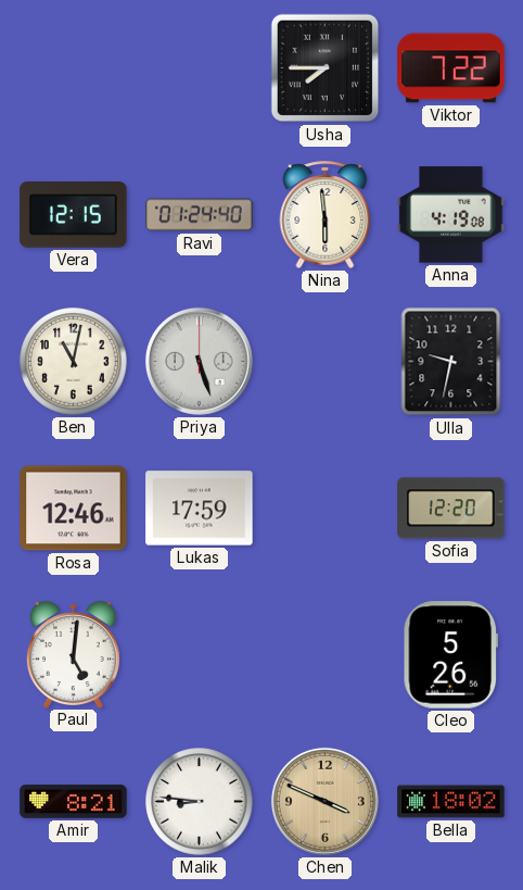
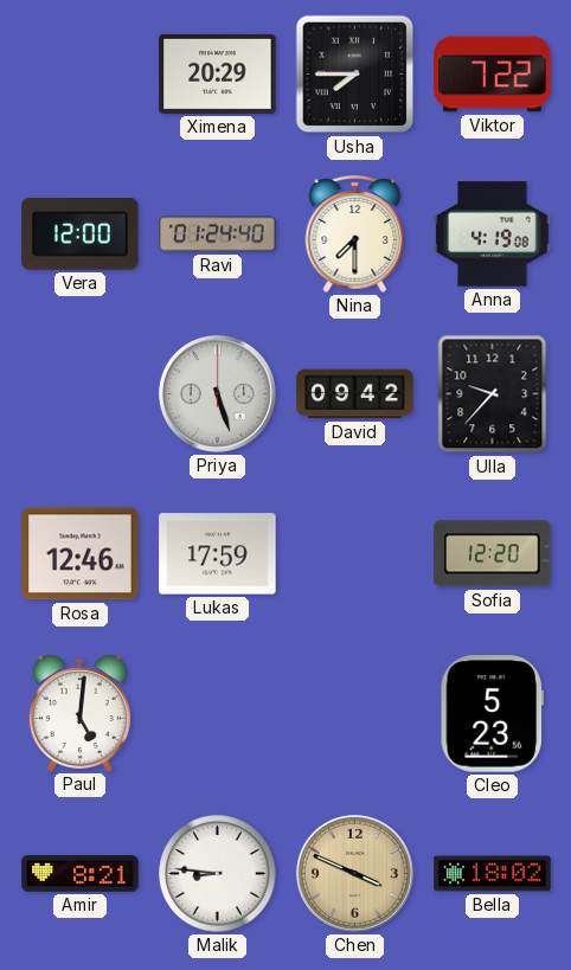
Ximena: none -> 20:29
Vera: 12:15 -> 12:00
Nina: 5:59 -> 7:30
Ben: 11:02 -> none
David: none -> 09:42
Ulla: 9:32 -> 9:37
Cleo: 5:26 -> 5:23
